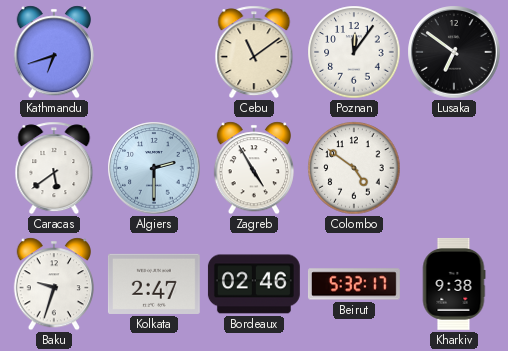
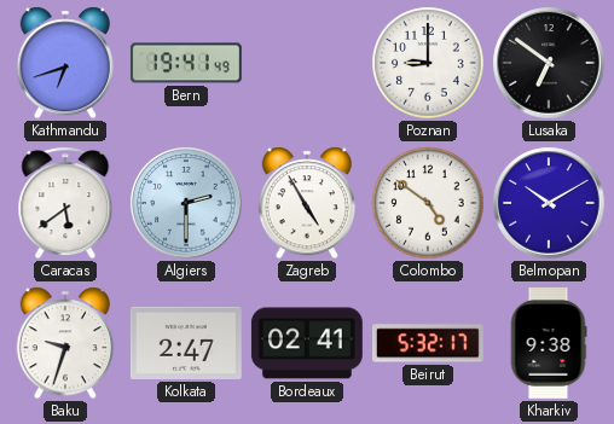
Bern: none -> 19:41
Cebu: 11:09 -> none
Poznan: 12:06 -> 9:00
Belmopan: none -> 10:10
Bordeaux: 02:46 -> 02:41
